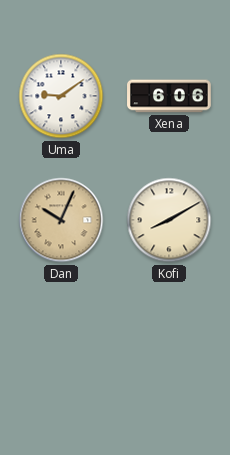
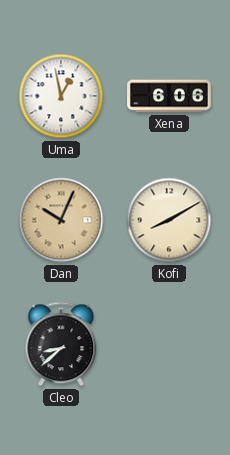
Uma: 9:09 -> 12:58
Cleo: none -> 8:38
